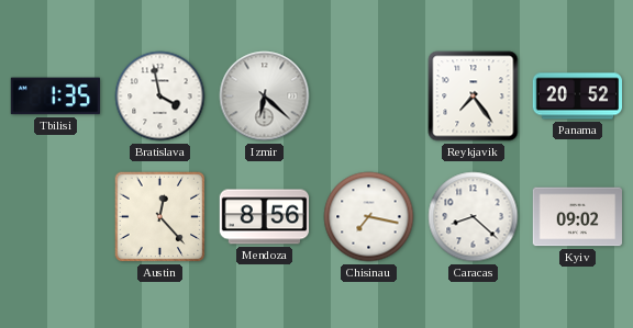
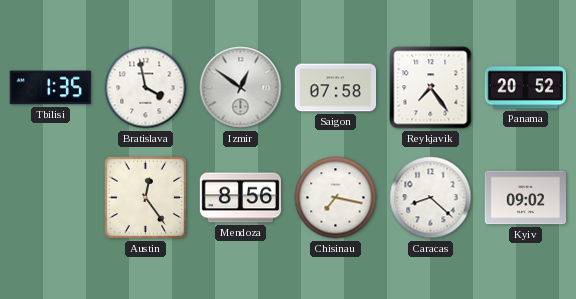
Izmir: 6:22 -> 12:51
Saigon: none -> 07:58
Austin: 12:23 -> 12:24
